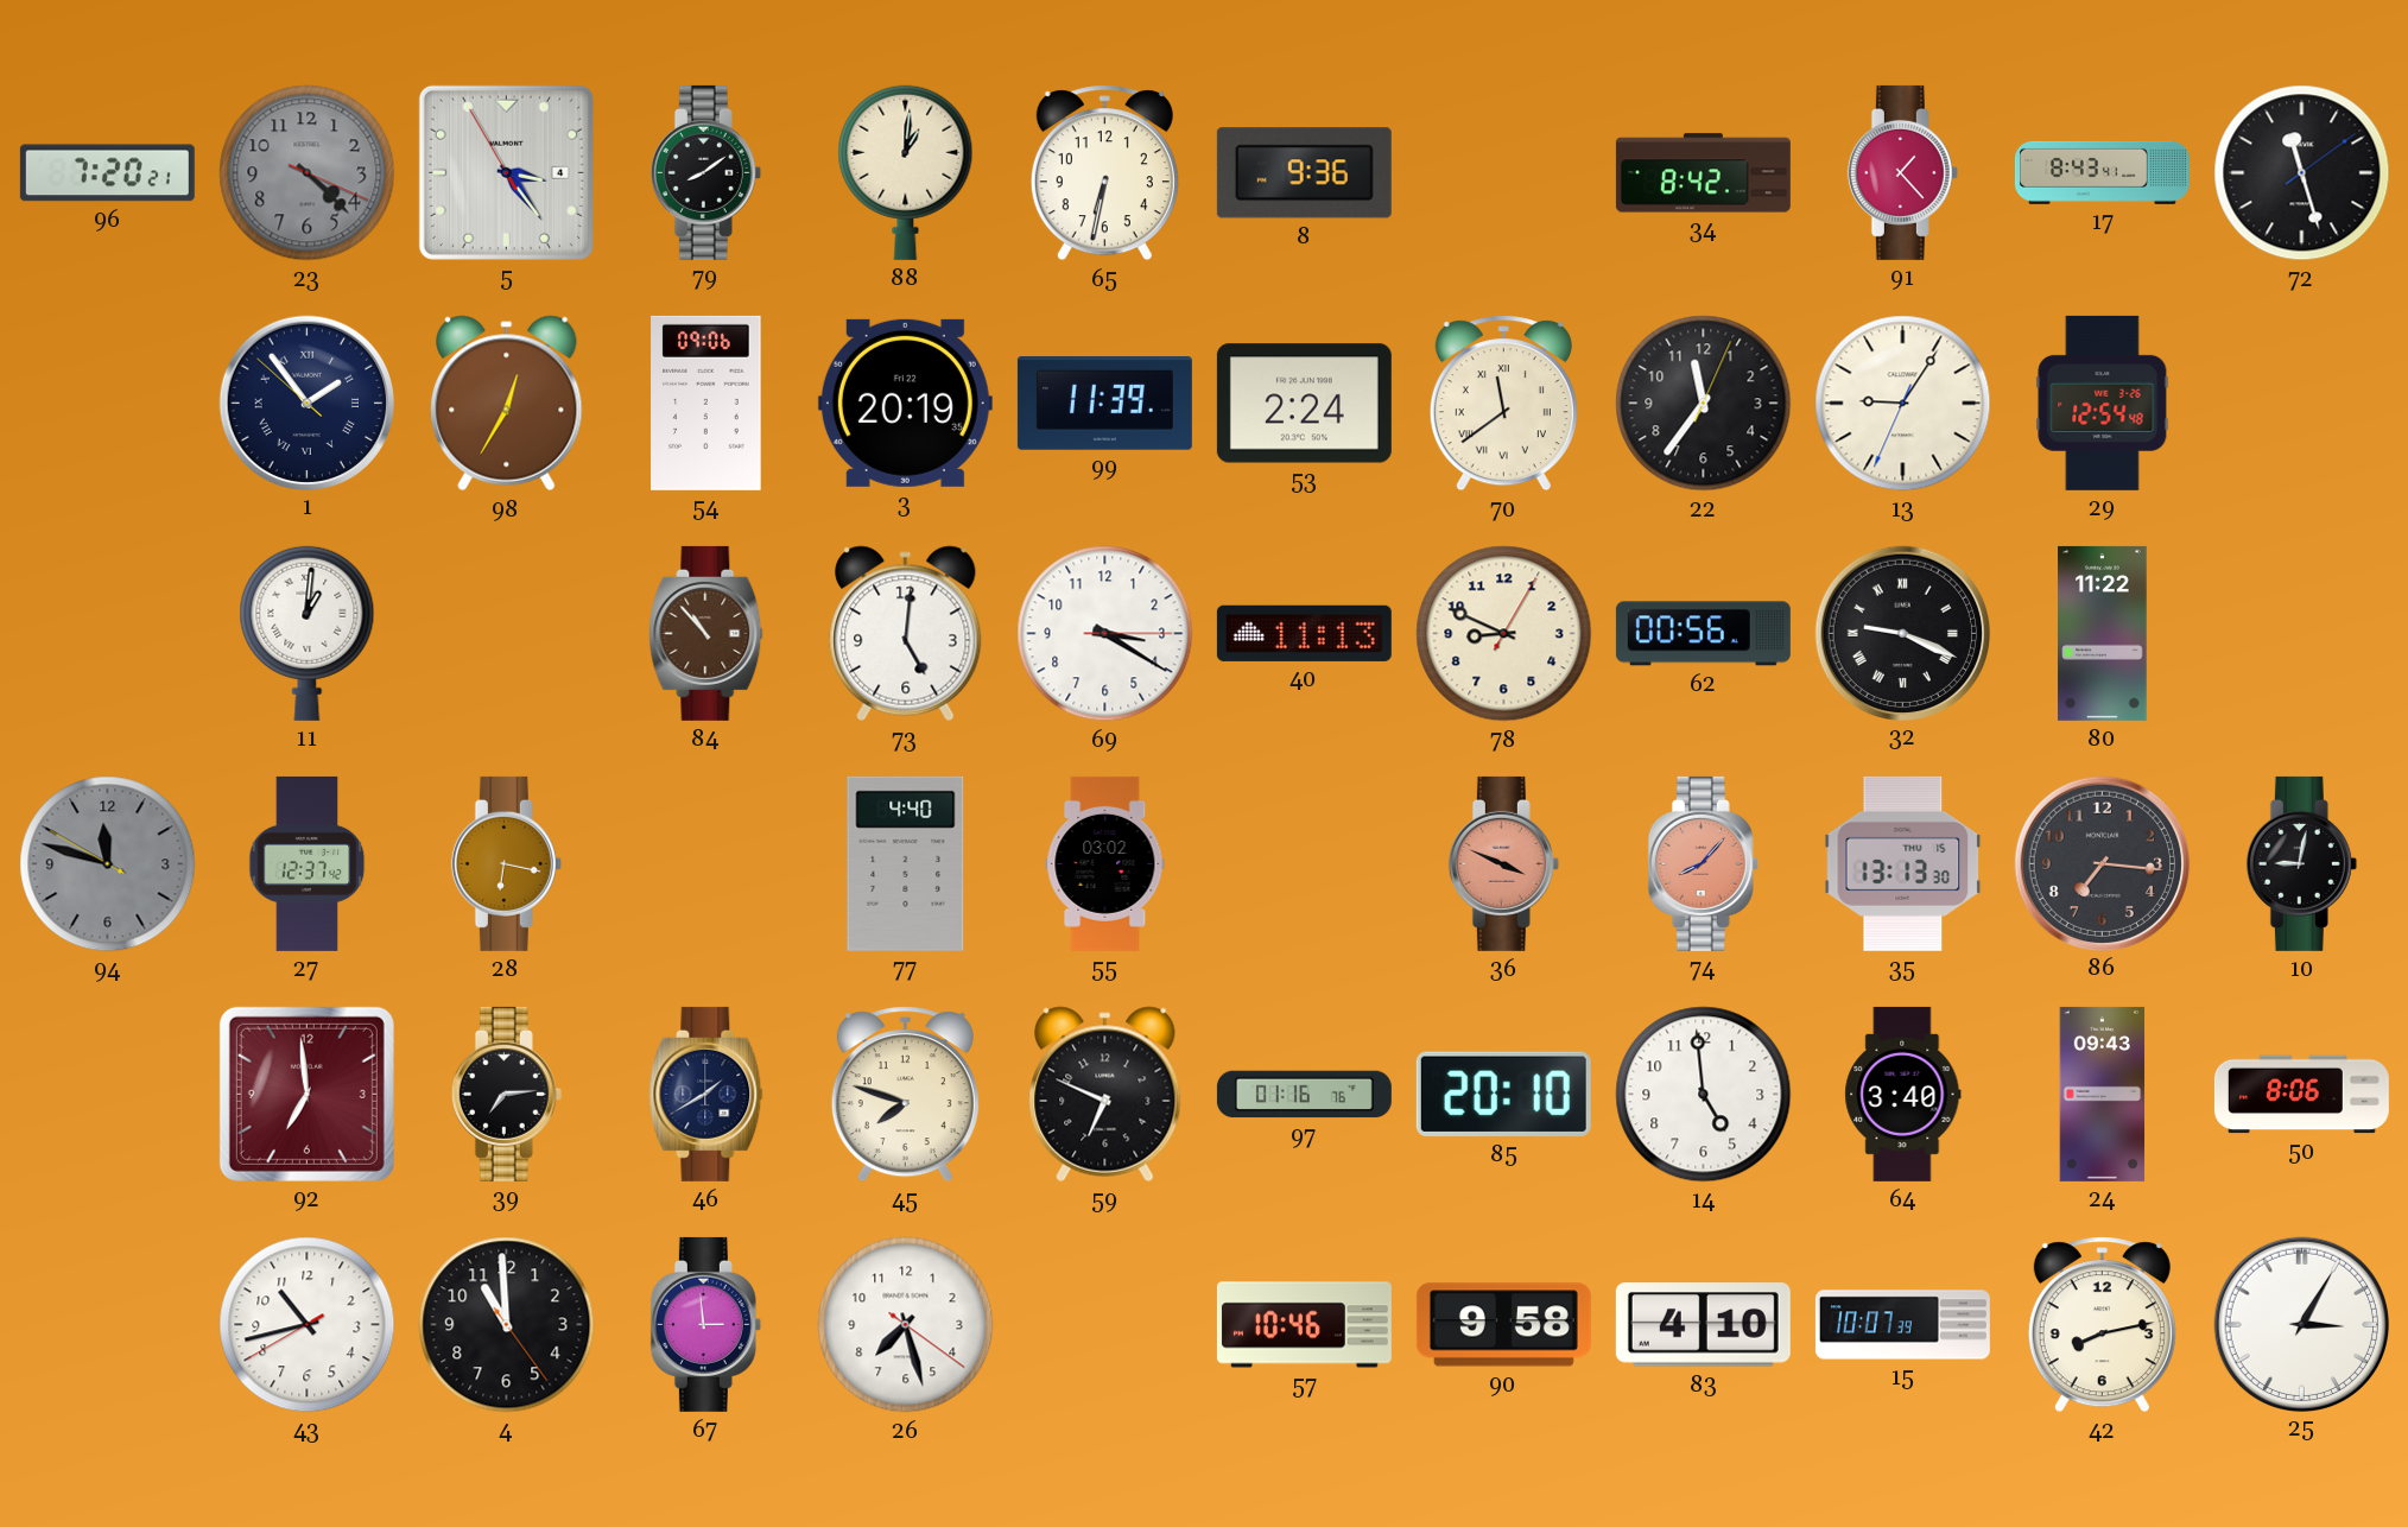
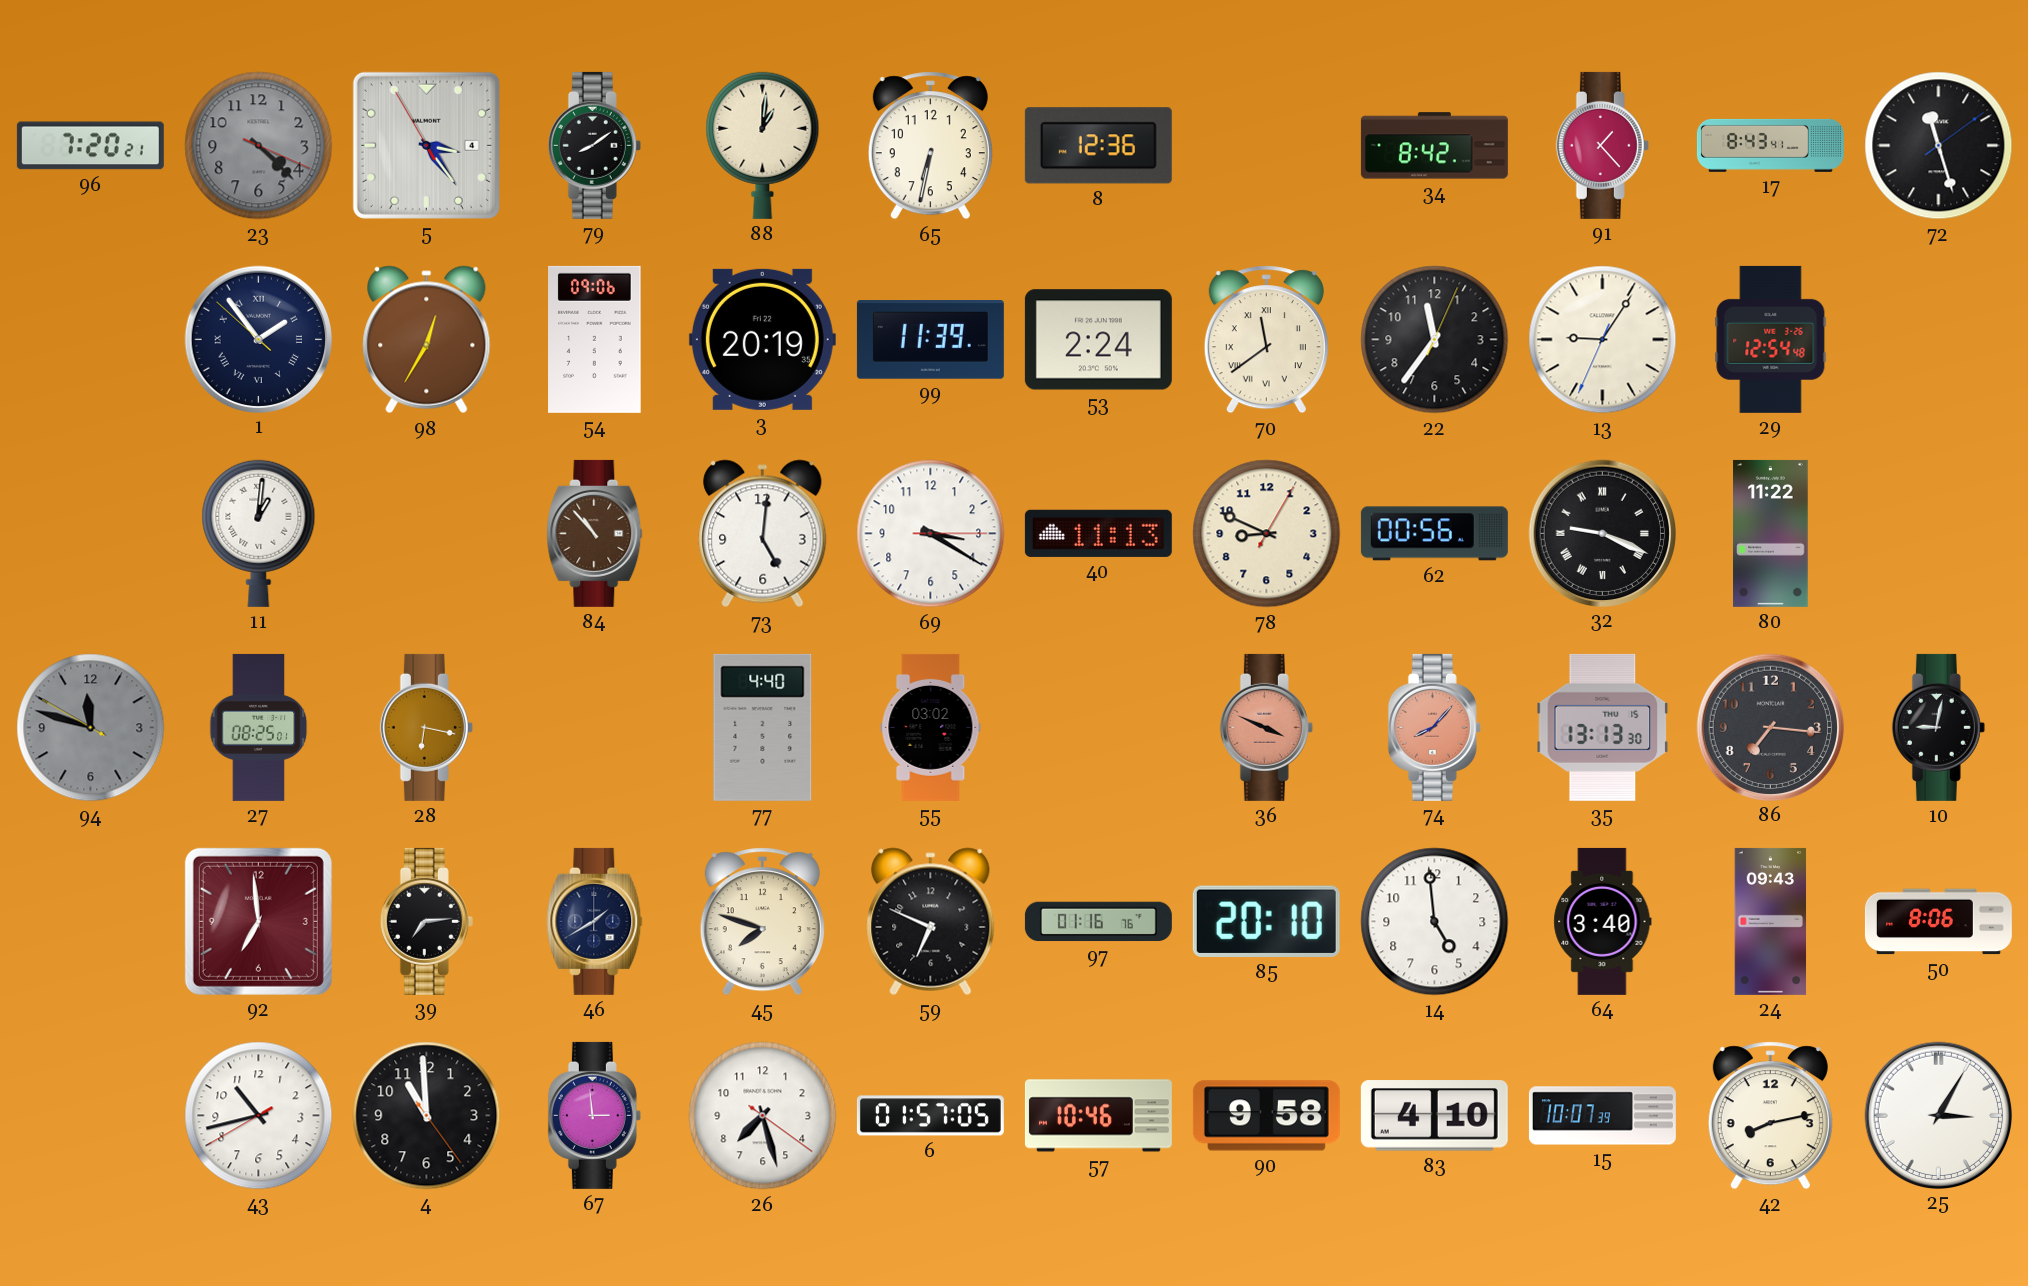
8: 9:36 -> 12:36
27: 12:37 -> 08:25
6: none -> 01:57
